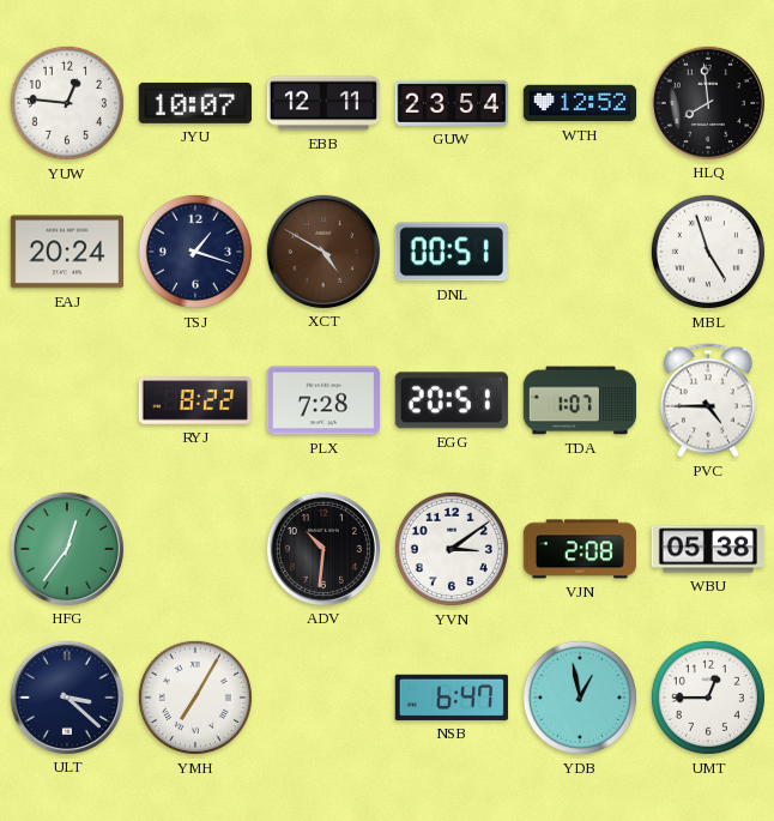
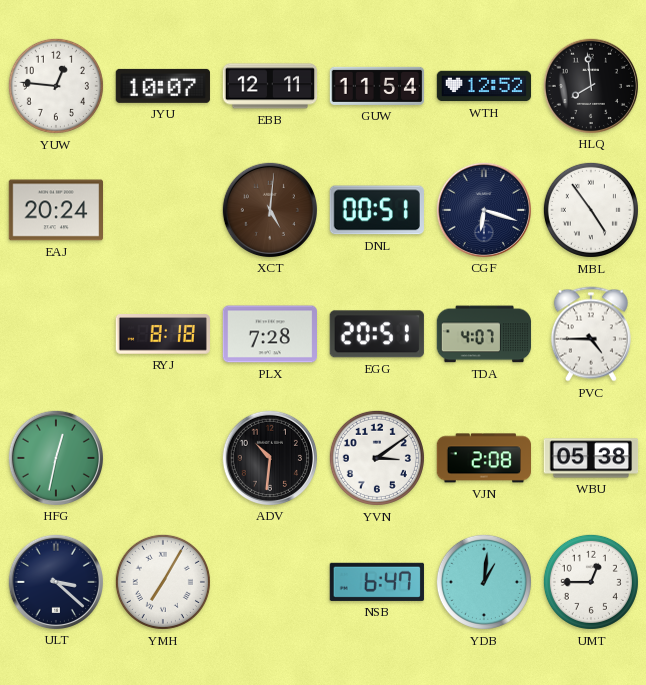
GUW: 23:54 -> 11:54
TSJ: 1:18 -> none
XCT: 4:50 -> 5:01
CGF: none -> 6:18
MBL: 4:57 -> 4:54
RYJ: 8:22 -> 8:18
TDA: 1:07 -> 4:07
HFG: 12:36 -> 12:32
YDB: 12:58 -> 1:01
